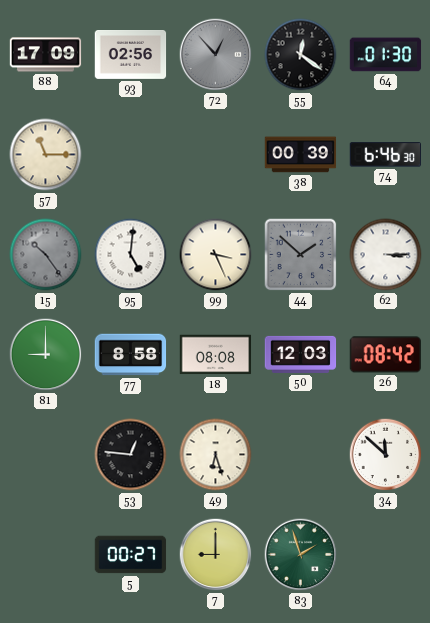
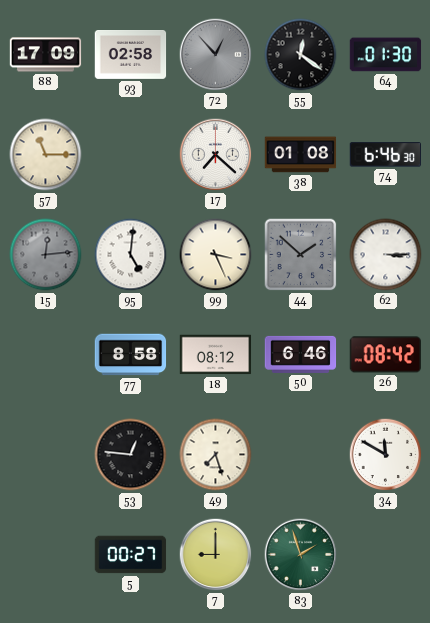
93: 02:56 -> 02:58
17: none -> 7:22
38: 00:39 -> 01:08
15: 10:24 -> 12:14
81: 9:00 -> none
18: 08:08 -> 08:12
50: 12:03 -> 6:46
49: 6:27 -> 7:27
34: 11:52 -> 11:50
